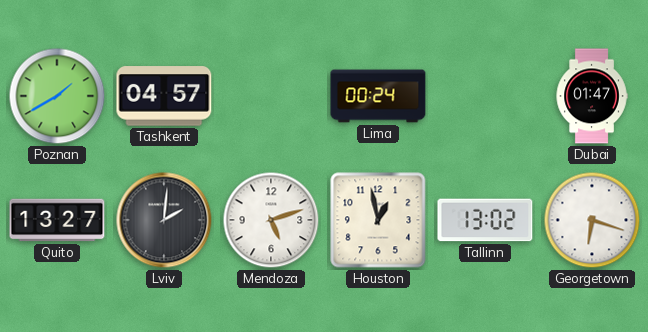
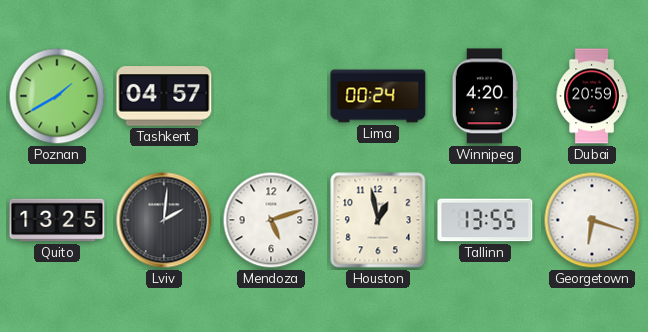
Winnipeg: none -> 4:20
Dubai: 01:47 -> 20:59
Quito: 13:27 -> 13:25
Tallinn: 13:02 -> 13:55
